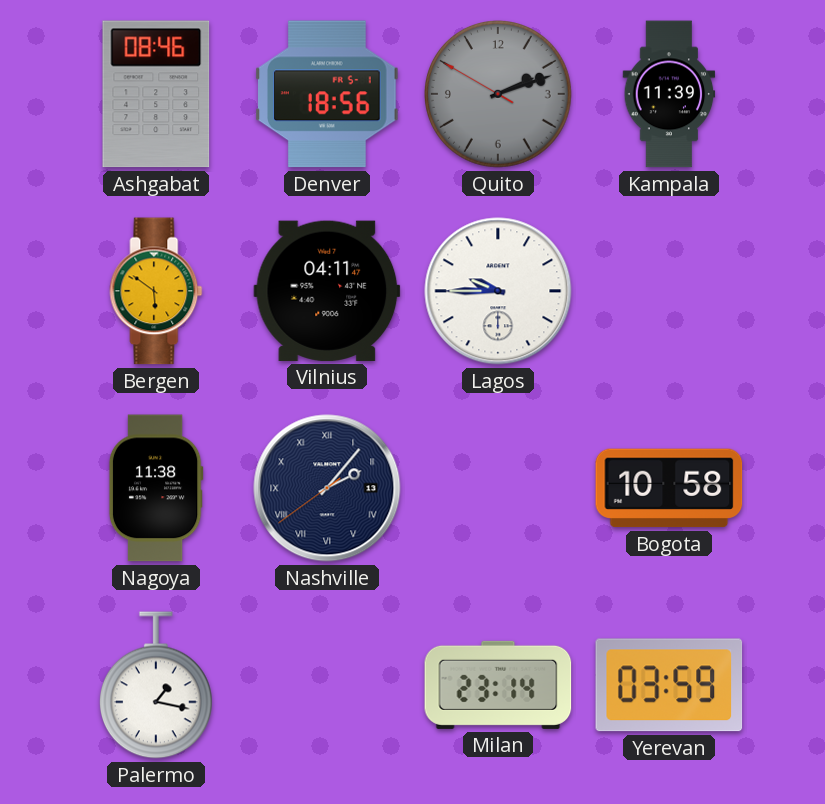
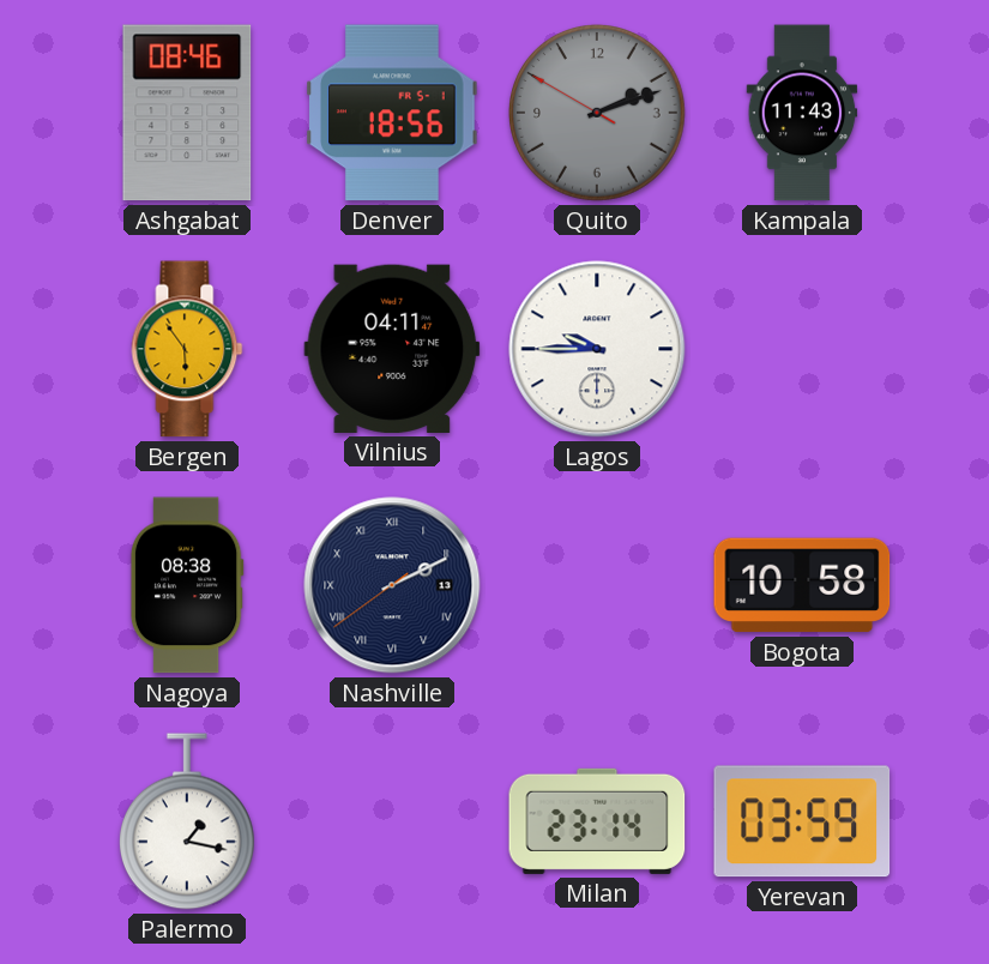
Kampala: 11:39 -> 11:43
Bergen: 5:51 -> 5:54
Nagoya: 11:38 -> 08:38
Nashville: 2:06 -> 2:10
